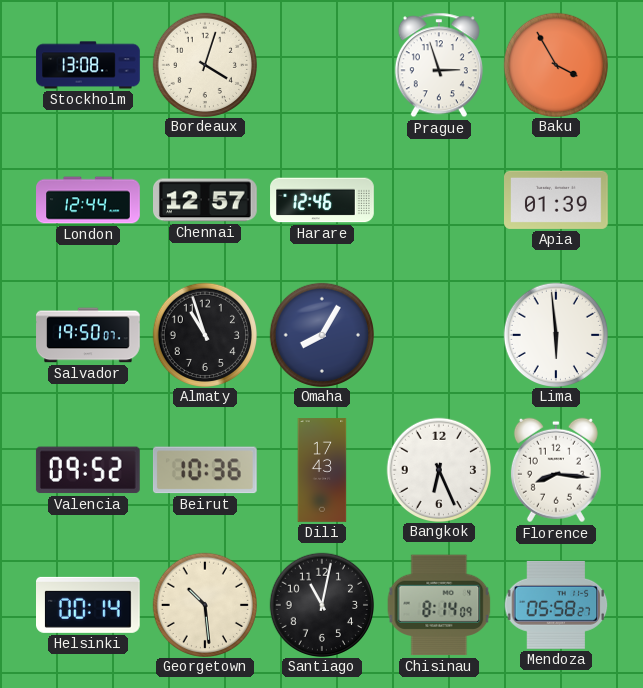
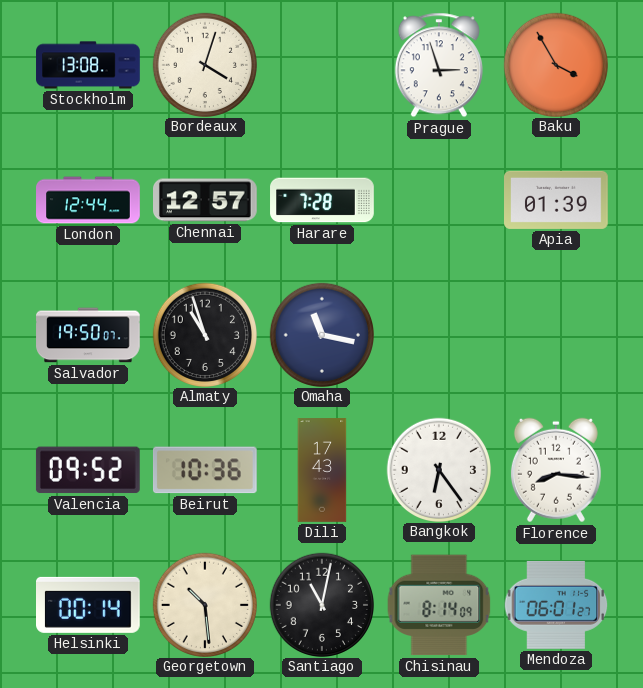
Harare: 12:46 -> 7:28
Omaha: 8:05 -> 11:17
Lima: 5:59 -> none
Bangkok: 6:26 -> 6:24
Mendoza: 05:58 -> 06:01
